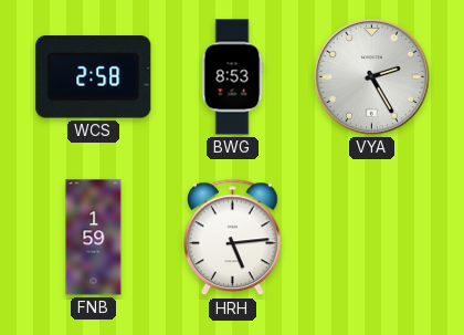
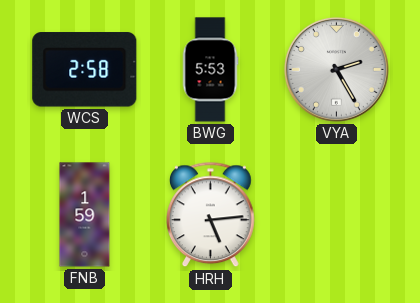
BWG: 8:53 -> 5:53
